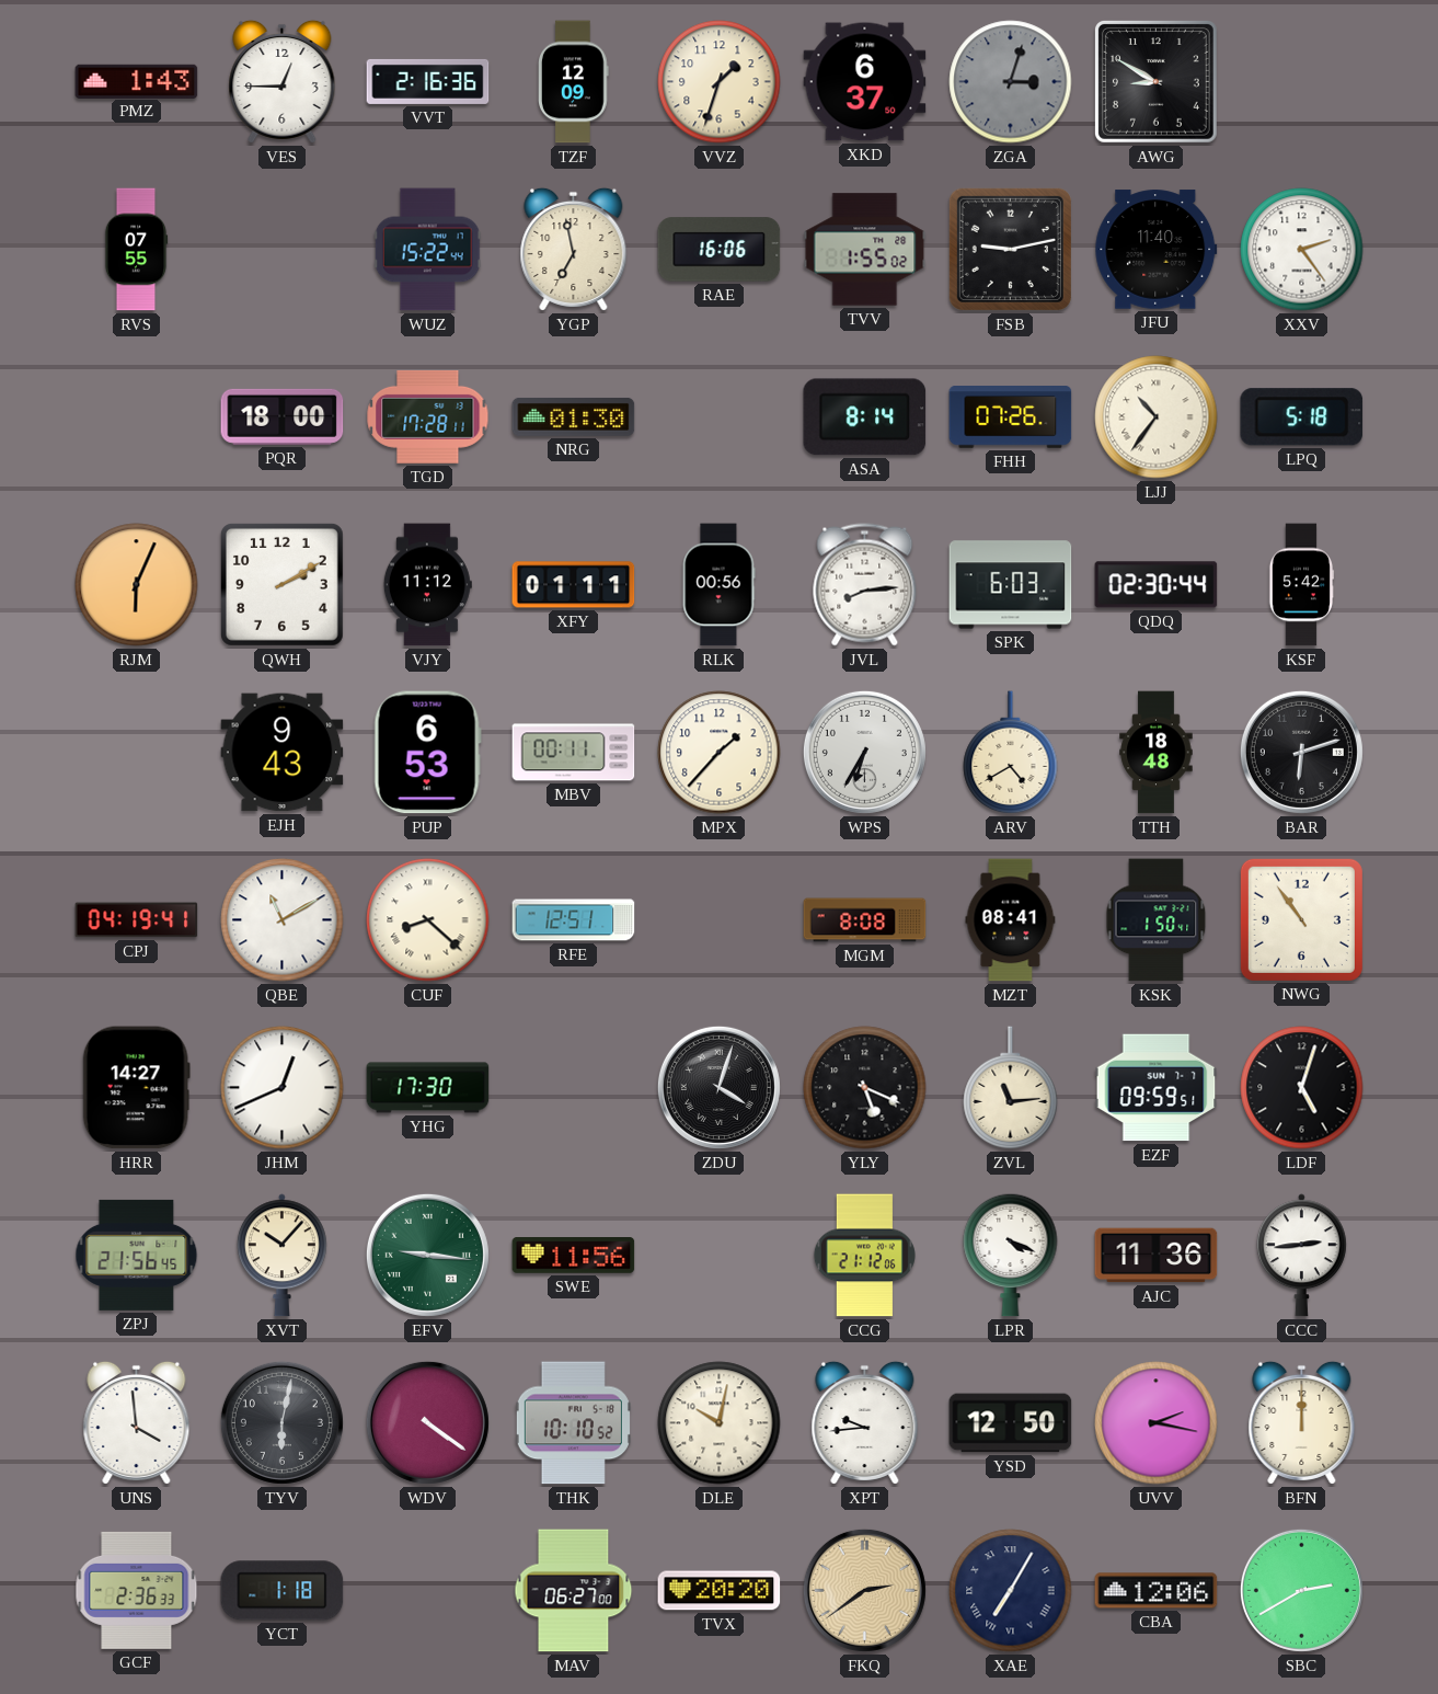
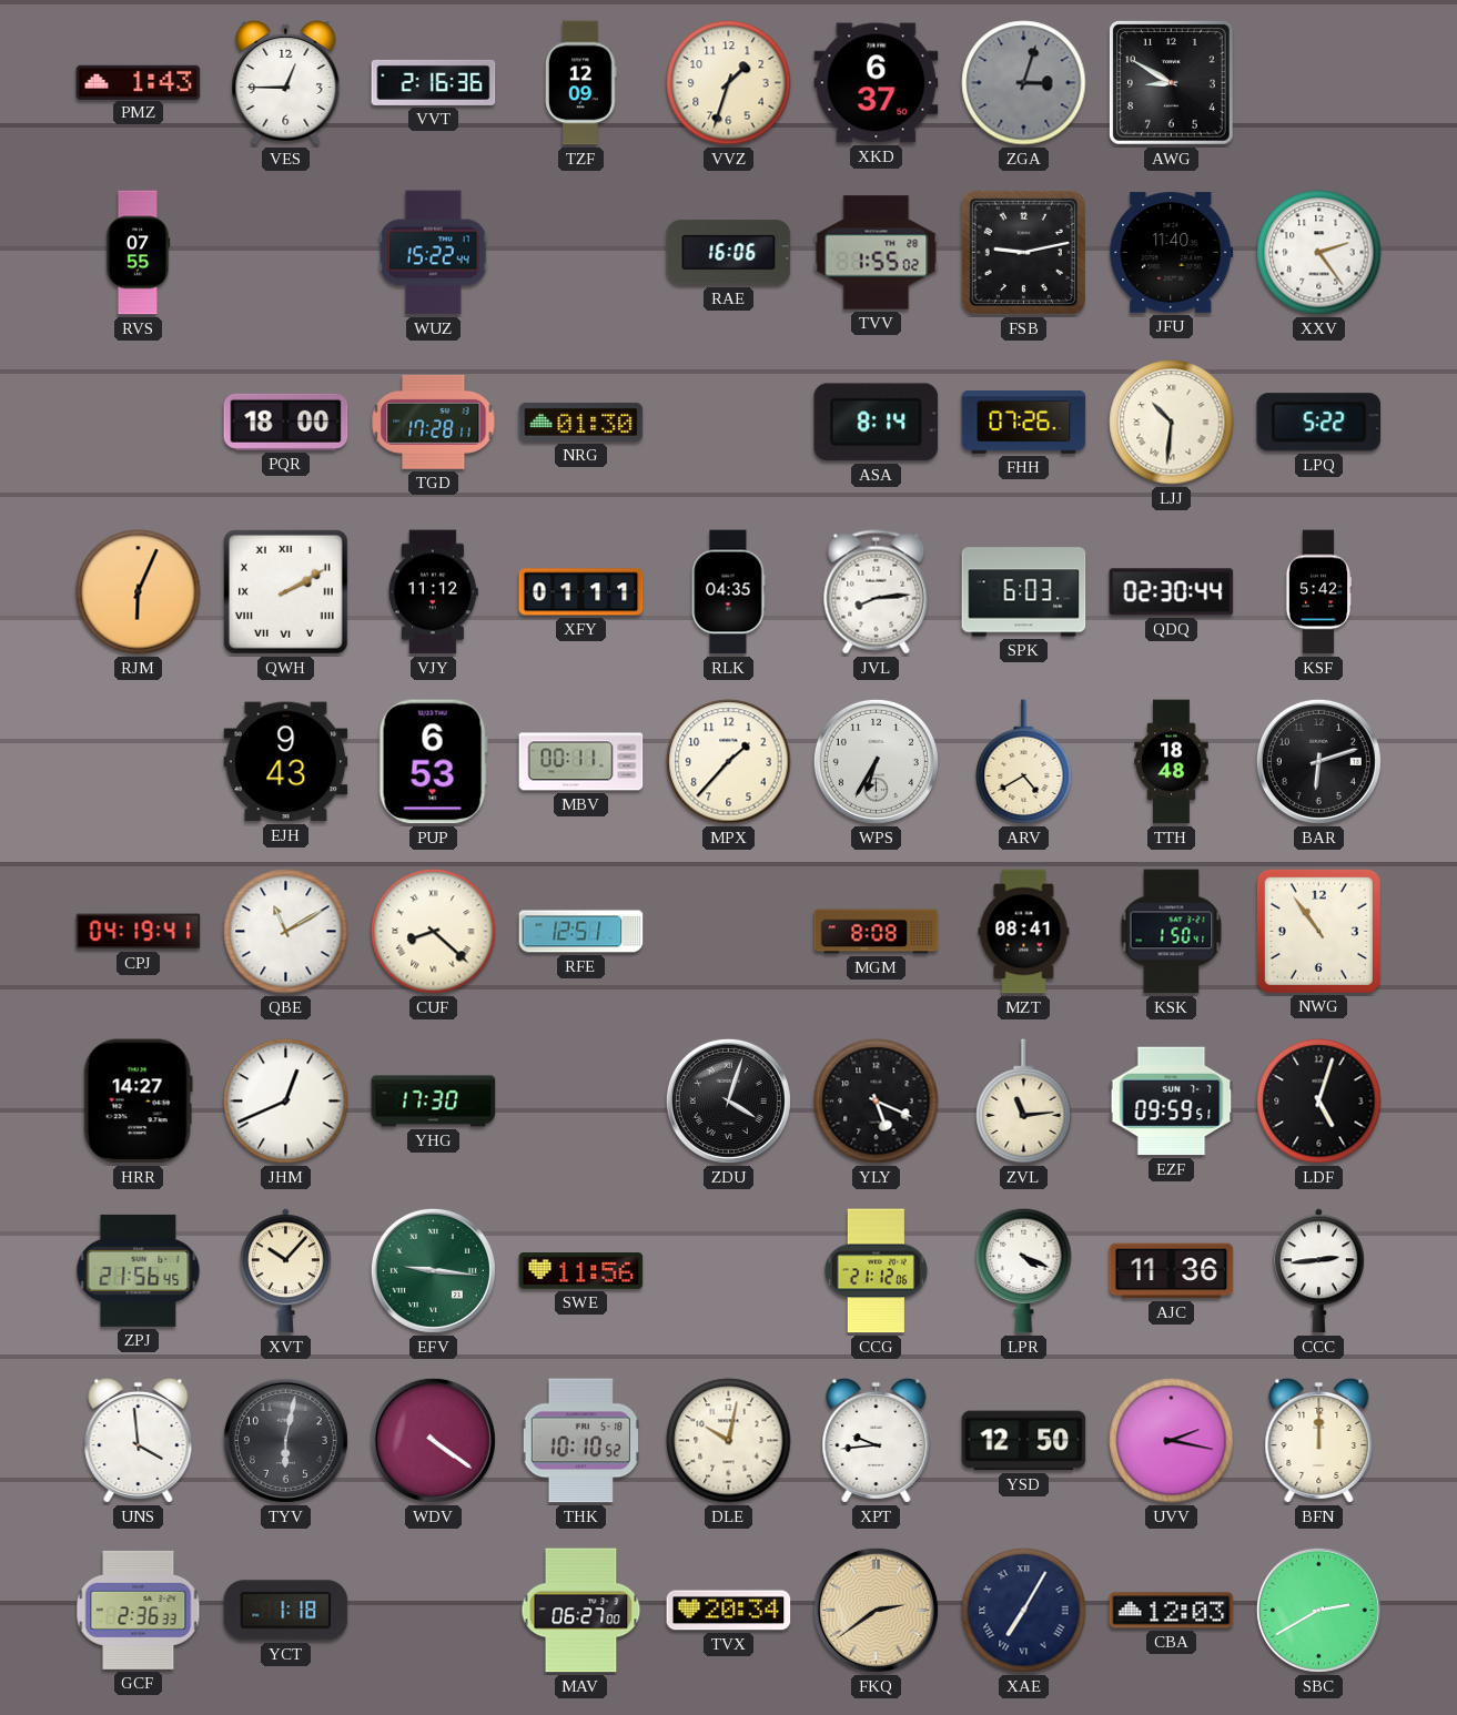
YGP: 6:58 -> none
LJJ: 10:36 -> 10:31
LPQ: 5:18 -> 5:22
QWH numerals: Arabic -> Roman
RLK: 00:56 -> 04:35
TVX: 20:20 -> 20:34
CBA: 12:06 -> 12:03
